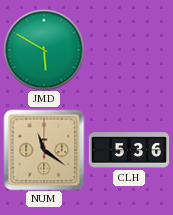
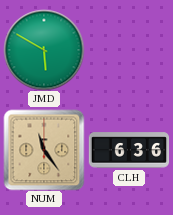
NUM: 11:21 -> 11:24
CLH: 5:36 -> 6:36
